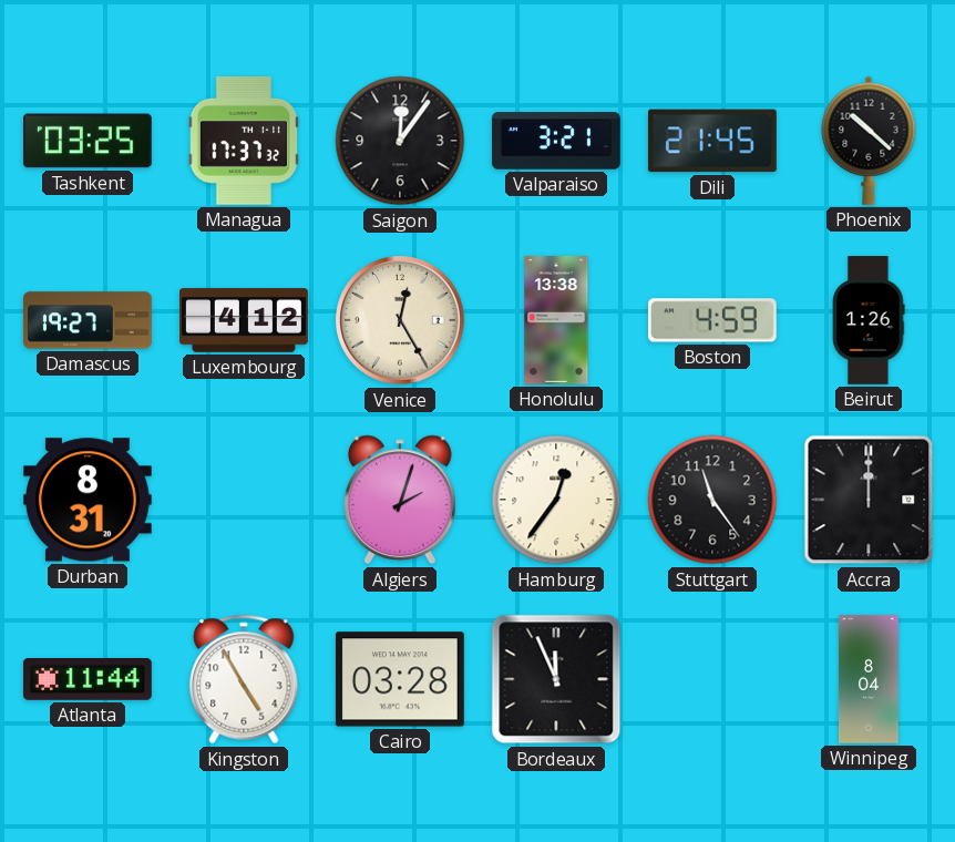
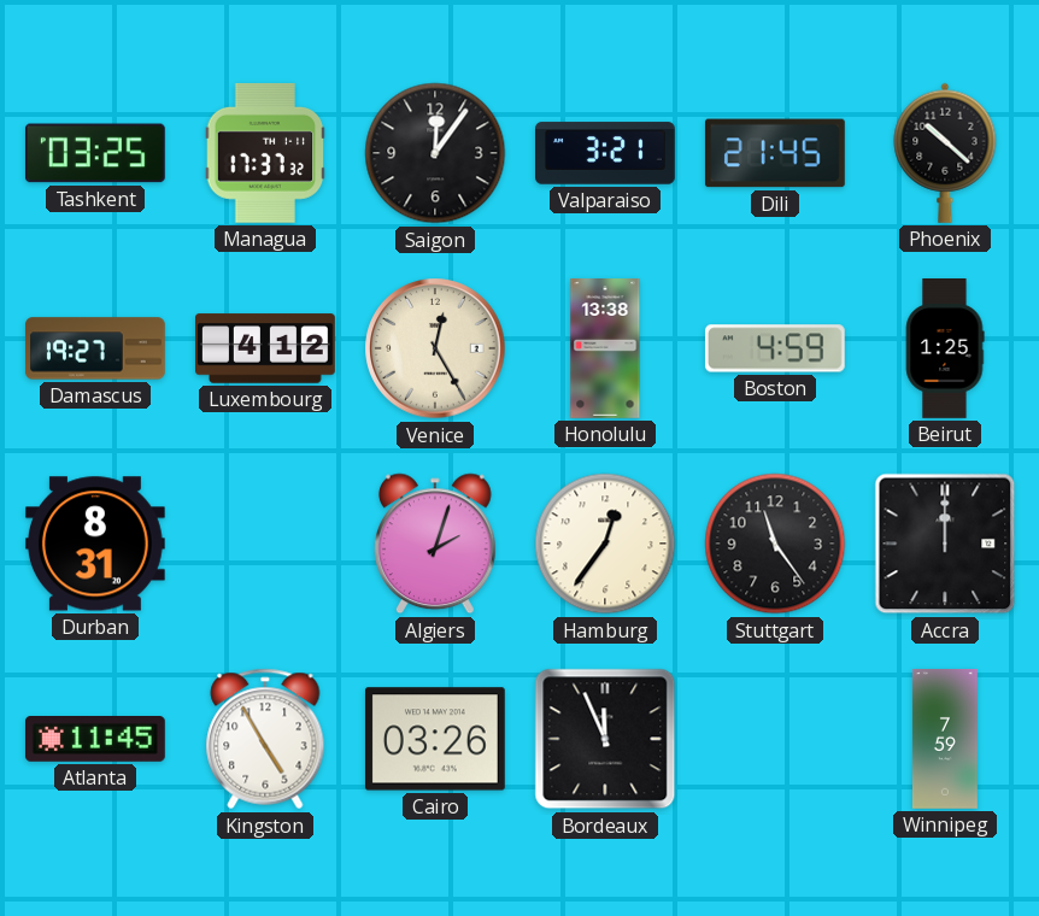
Beirut: 1:26 -> 1:25
Atlanta: 11:44 -> 11:45
Cairo: 03:28 -> 03:26
Winnipeg: 8:04 -> 7:59
